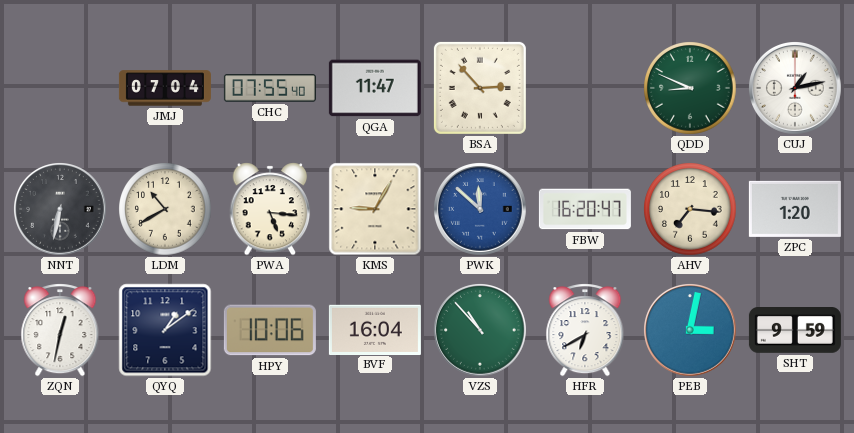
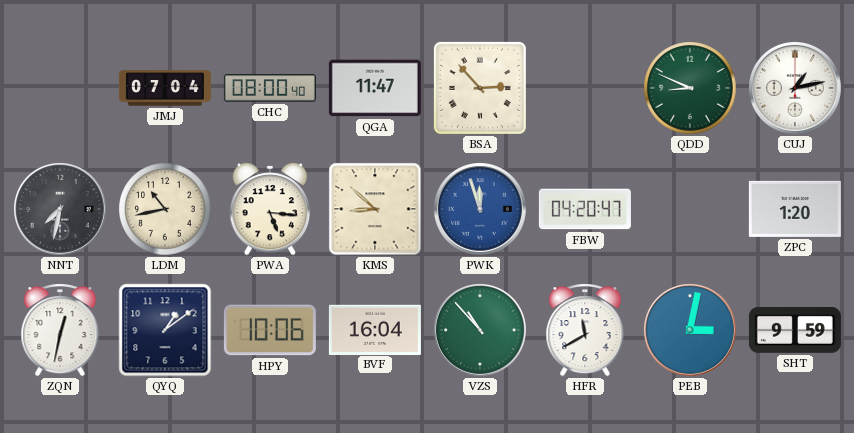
CHC: 07:55 -> 08:00
NNT: 6:32 -> 7:32
LDM: 10:40 -> 10:43
KMS: 9:05 -> 8:52
PWK: 11:52 -> 11:57
FBW: 16:20 -> 04:20
AHV: 7:16 -> none
HFR: 6:40 -> 11:40
